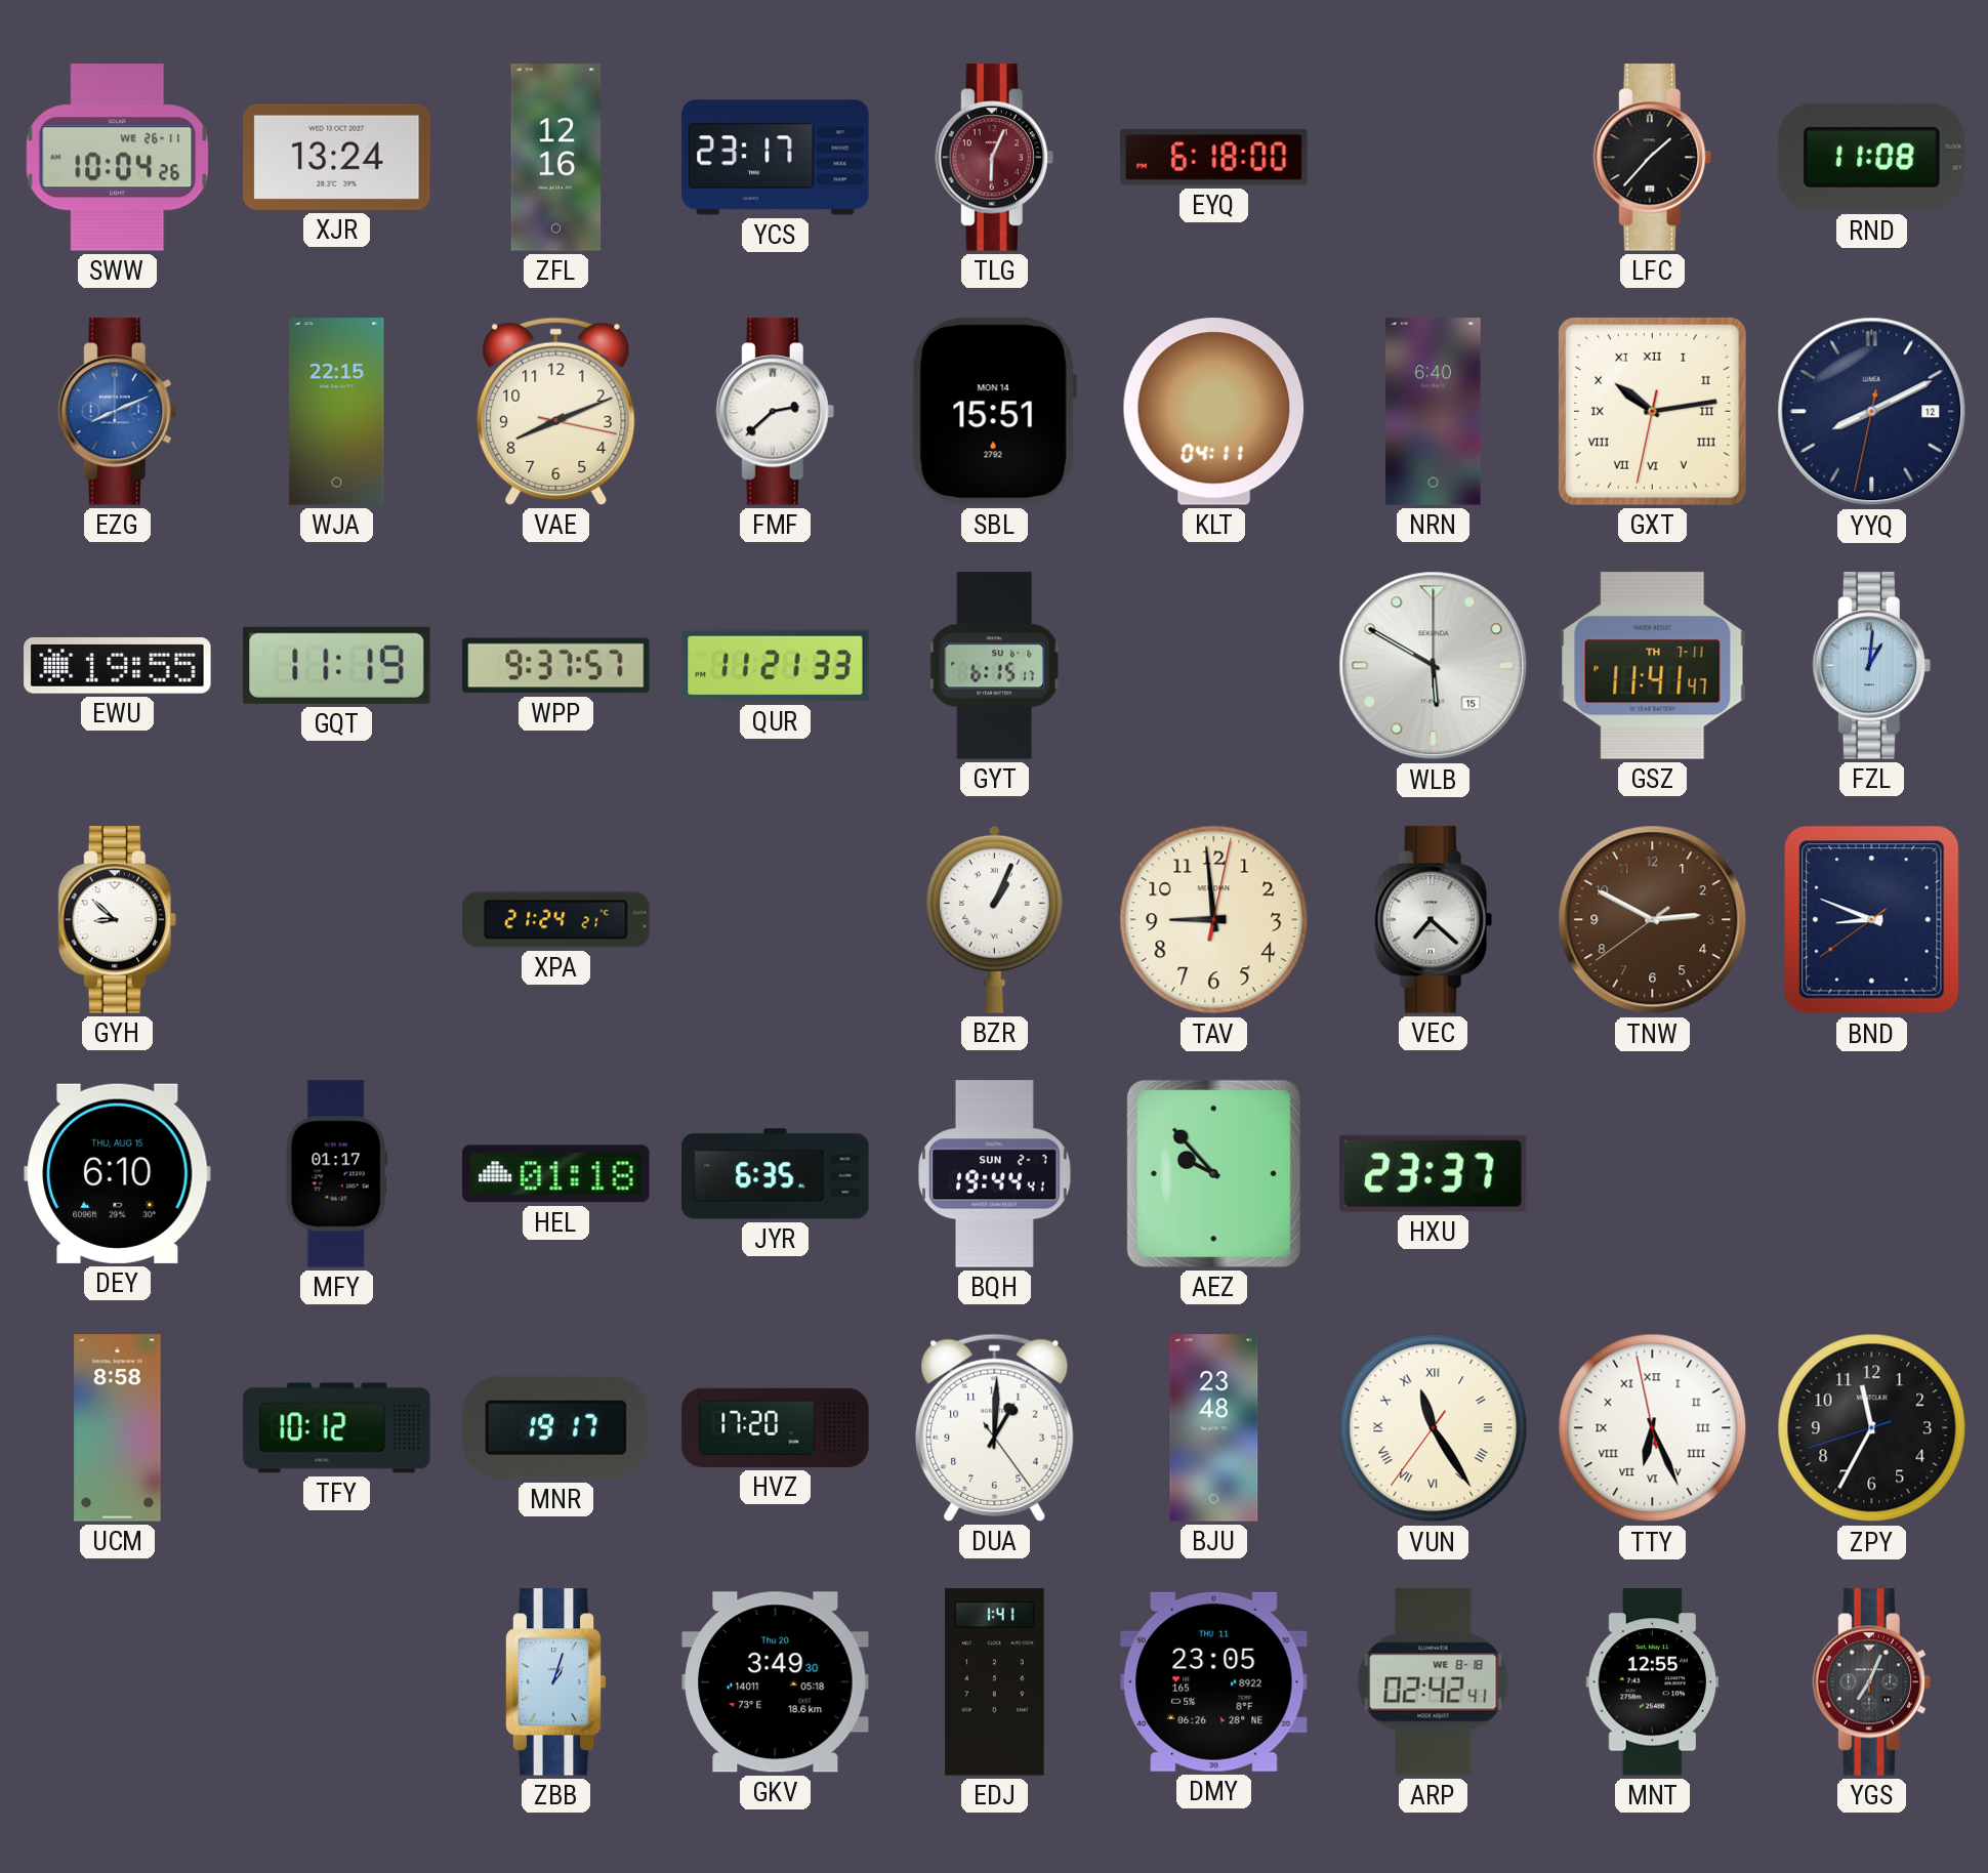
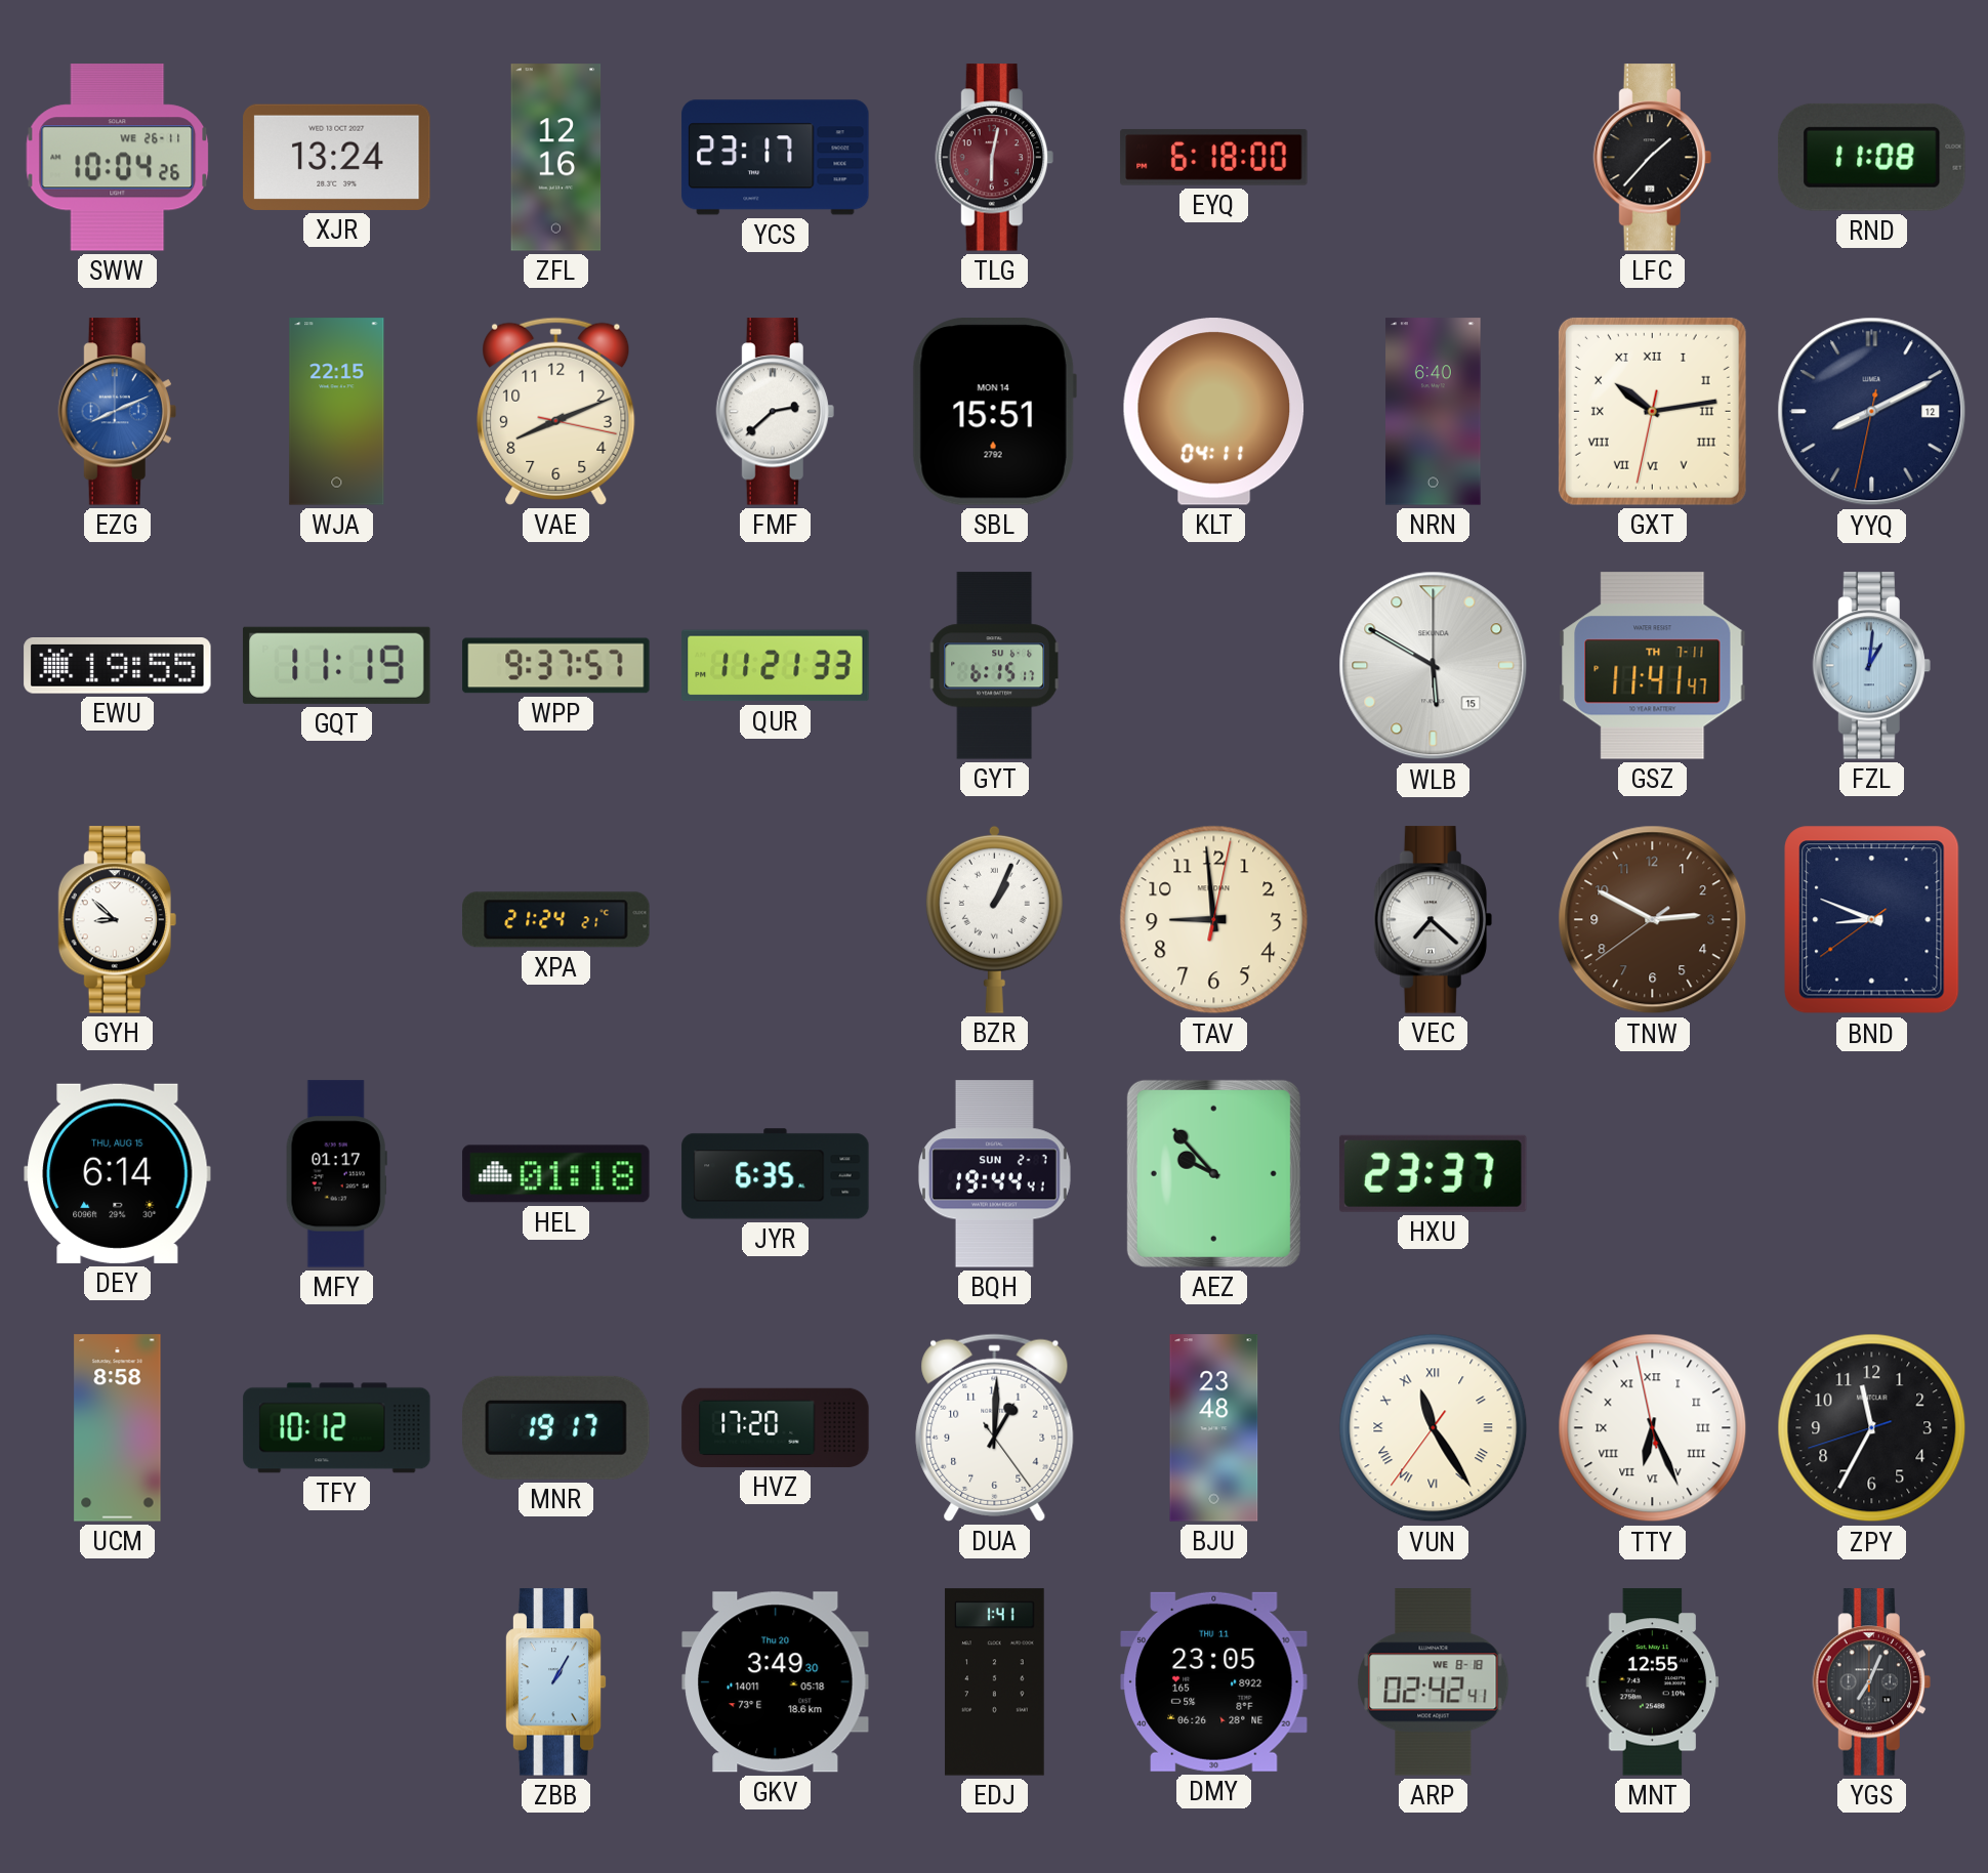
TLG: 6:04 -> 6:02
DEY: 6:10 -> 6:14
ZBB: 1:03 -> 1:05
